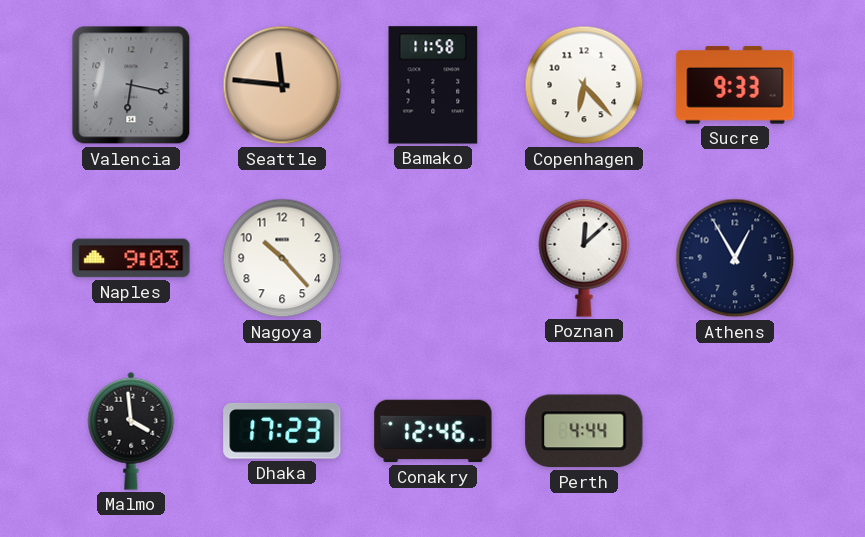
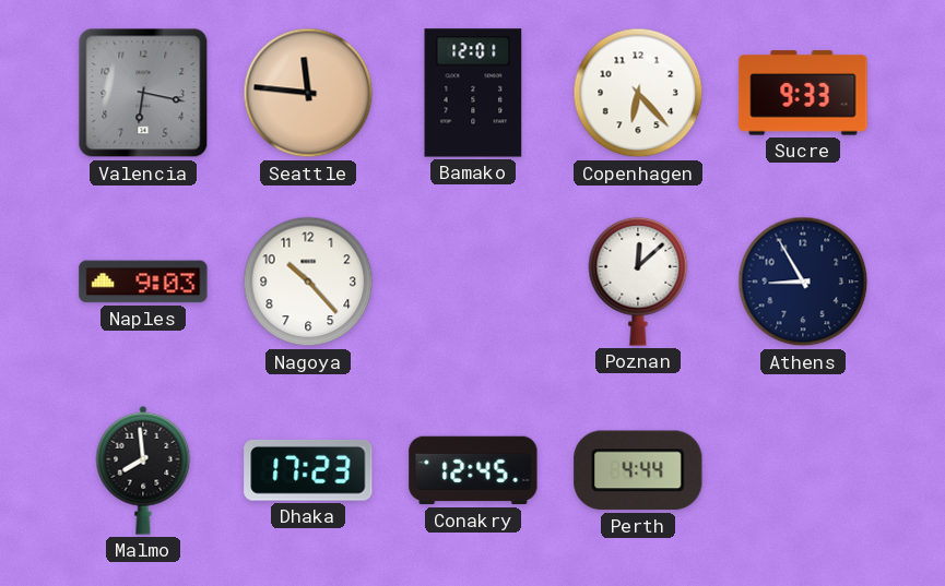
Bamako: 11:58 -> 12:01
Athens: 12:55 -> 8:55
Malmo: 3:59 -> 7:59
Conakry: 12:46 -> 12:45
